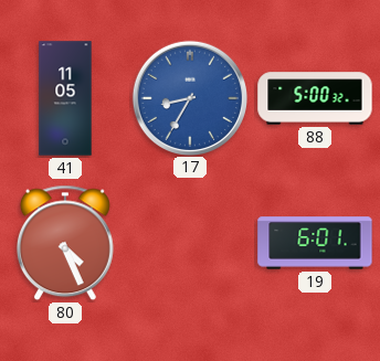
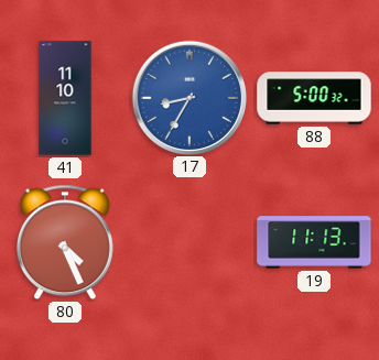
41: 11:05 -> 11:10
19: 6:01 -> 11:13
